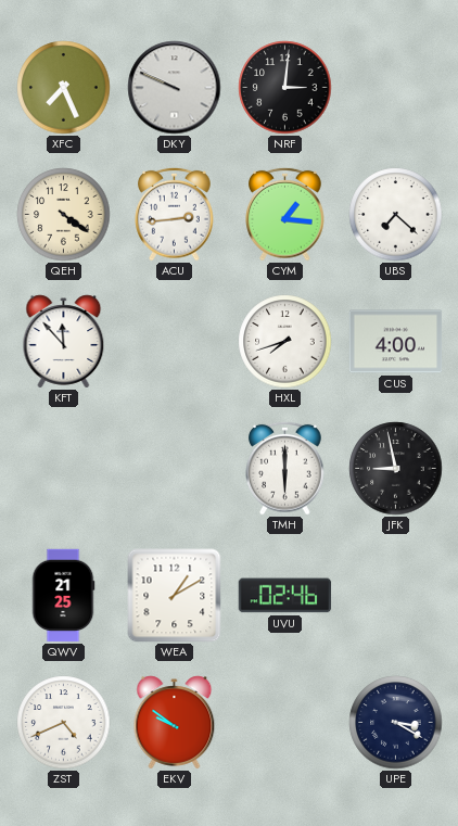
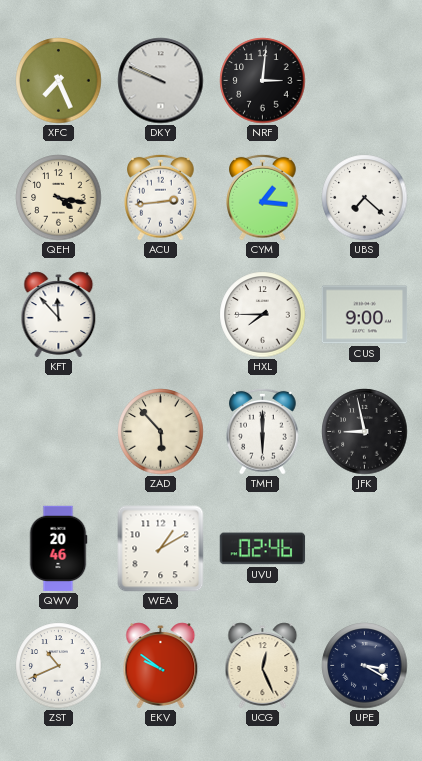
QEH: 4:21 -> 4:17
HXL: 7:42 -> 7:45
CUS: 4:00 -> 9:00
ZAD: none -> 5:53
QWV: 21:25 -> 20:46
ZST: 4:41 -> 10:41
UCG: none -> 12:26
